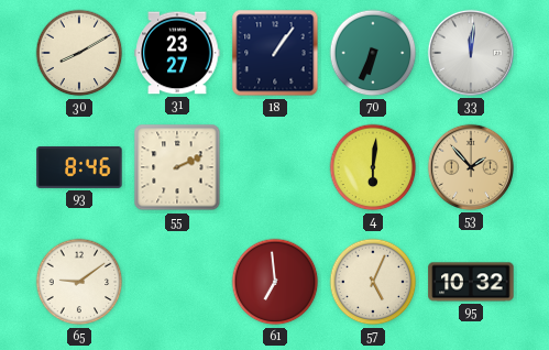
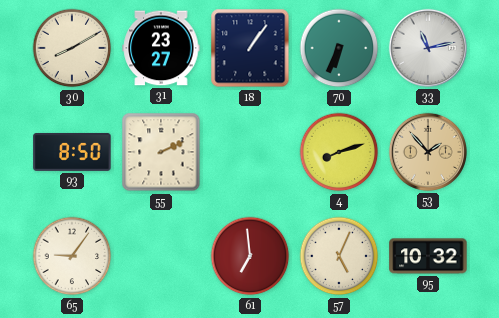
33: 12:01 -> 11:13
93: 8:46 -> 8:50
4: 6:01 -> 8:12
65: 9:09 -> 9:06
